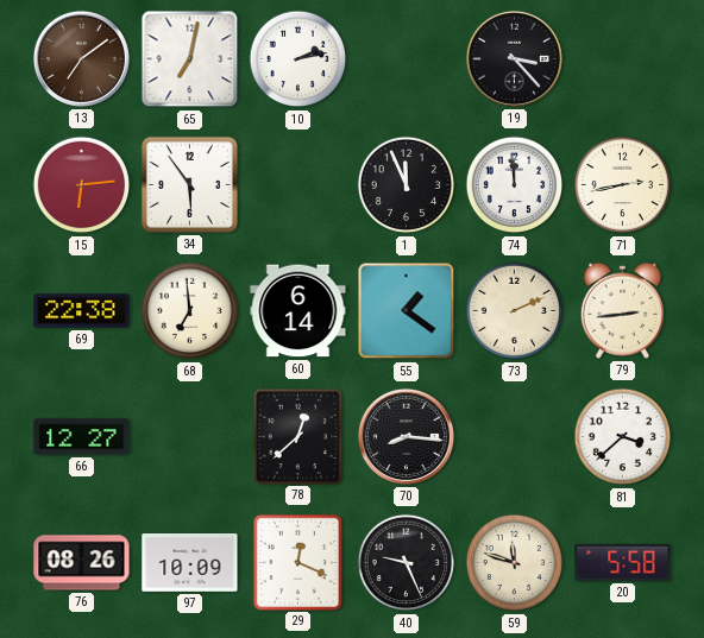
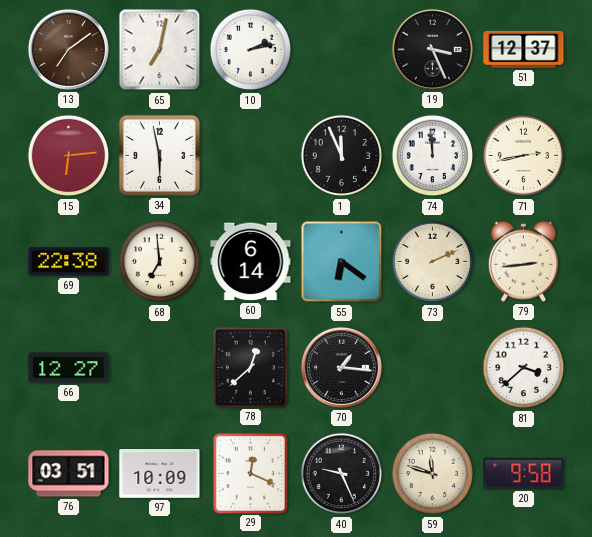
19: 3:23 -> 3:26
51: none -> 12:37
34: 5:54 -> 5:58
55: 1:21 -> 6:21
70: 8:16 -> 1:16
76: 08:26 -> 03:51
20: 5:58 -> 9:58
